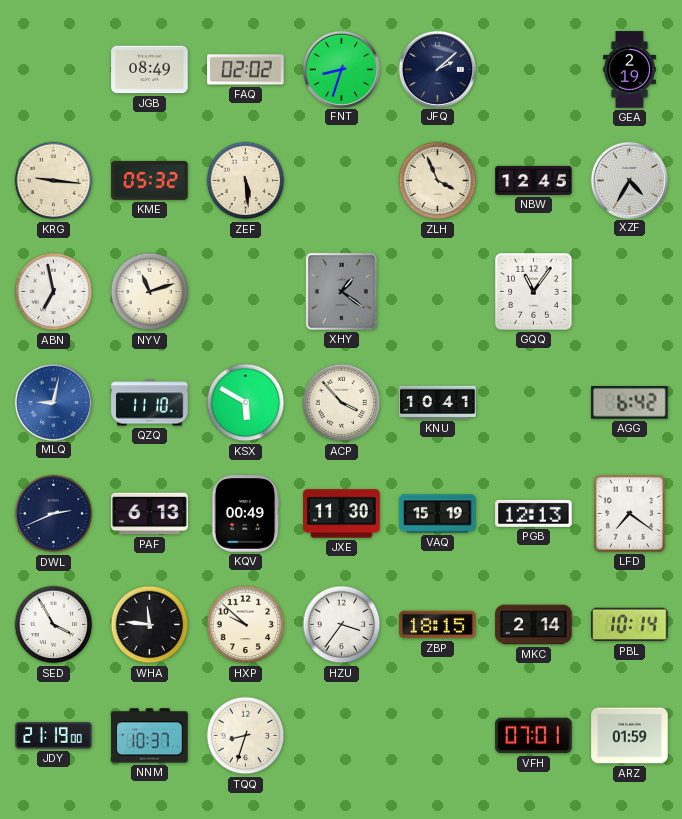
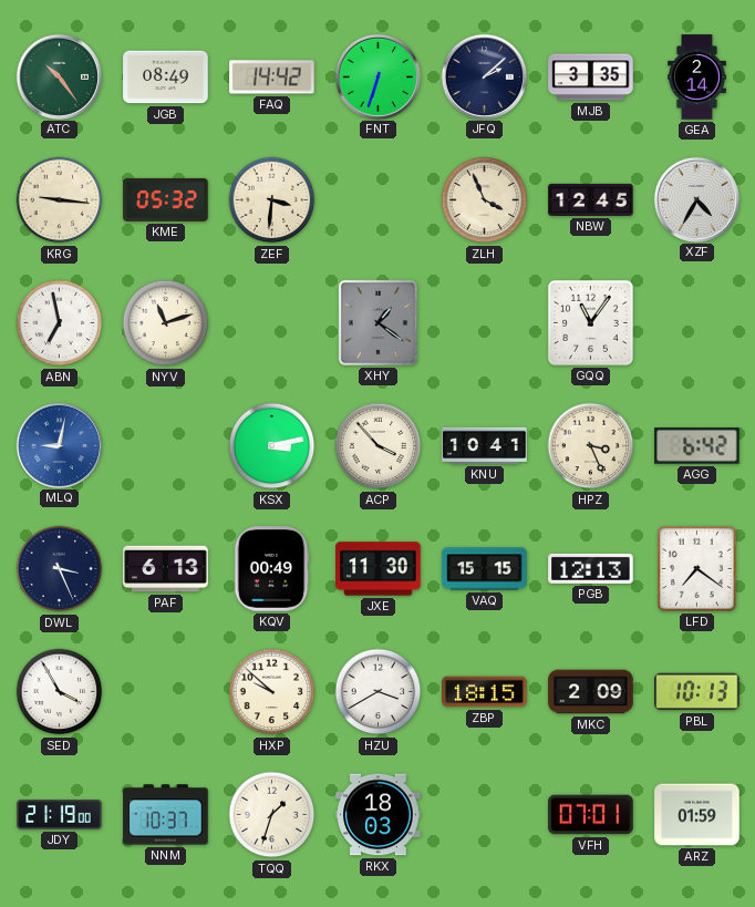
ATC: none -> 10:24
FAQ: 02:02 -> 14:42
FNT: 8:33 -> 6:33
MJB: none -> 3:35
GEA: 2:19 -> 2:14
ZEF: 5:29 -> 3:31
QZQ: 11:10 -> none
KSX: 5:50 -> 3:13
HPZ: none -> 3:26
DWL: 2:41 -> 3:26
VAQ: 15:19 -> 15:15
WHA: 11:46 -> none
HZU: 3:36 -> 3:40
MKC: 2:14 -> 2:09
PBL: 10:14 -> 10:13
TQQ: 8:33 -> 1:33
RKX: none -> 18:03
